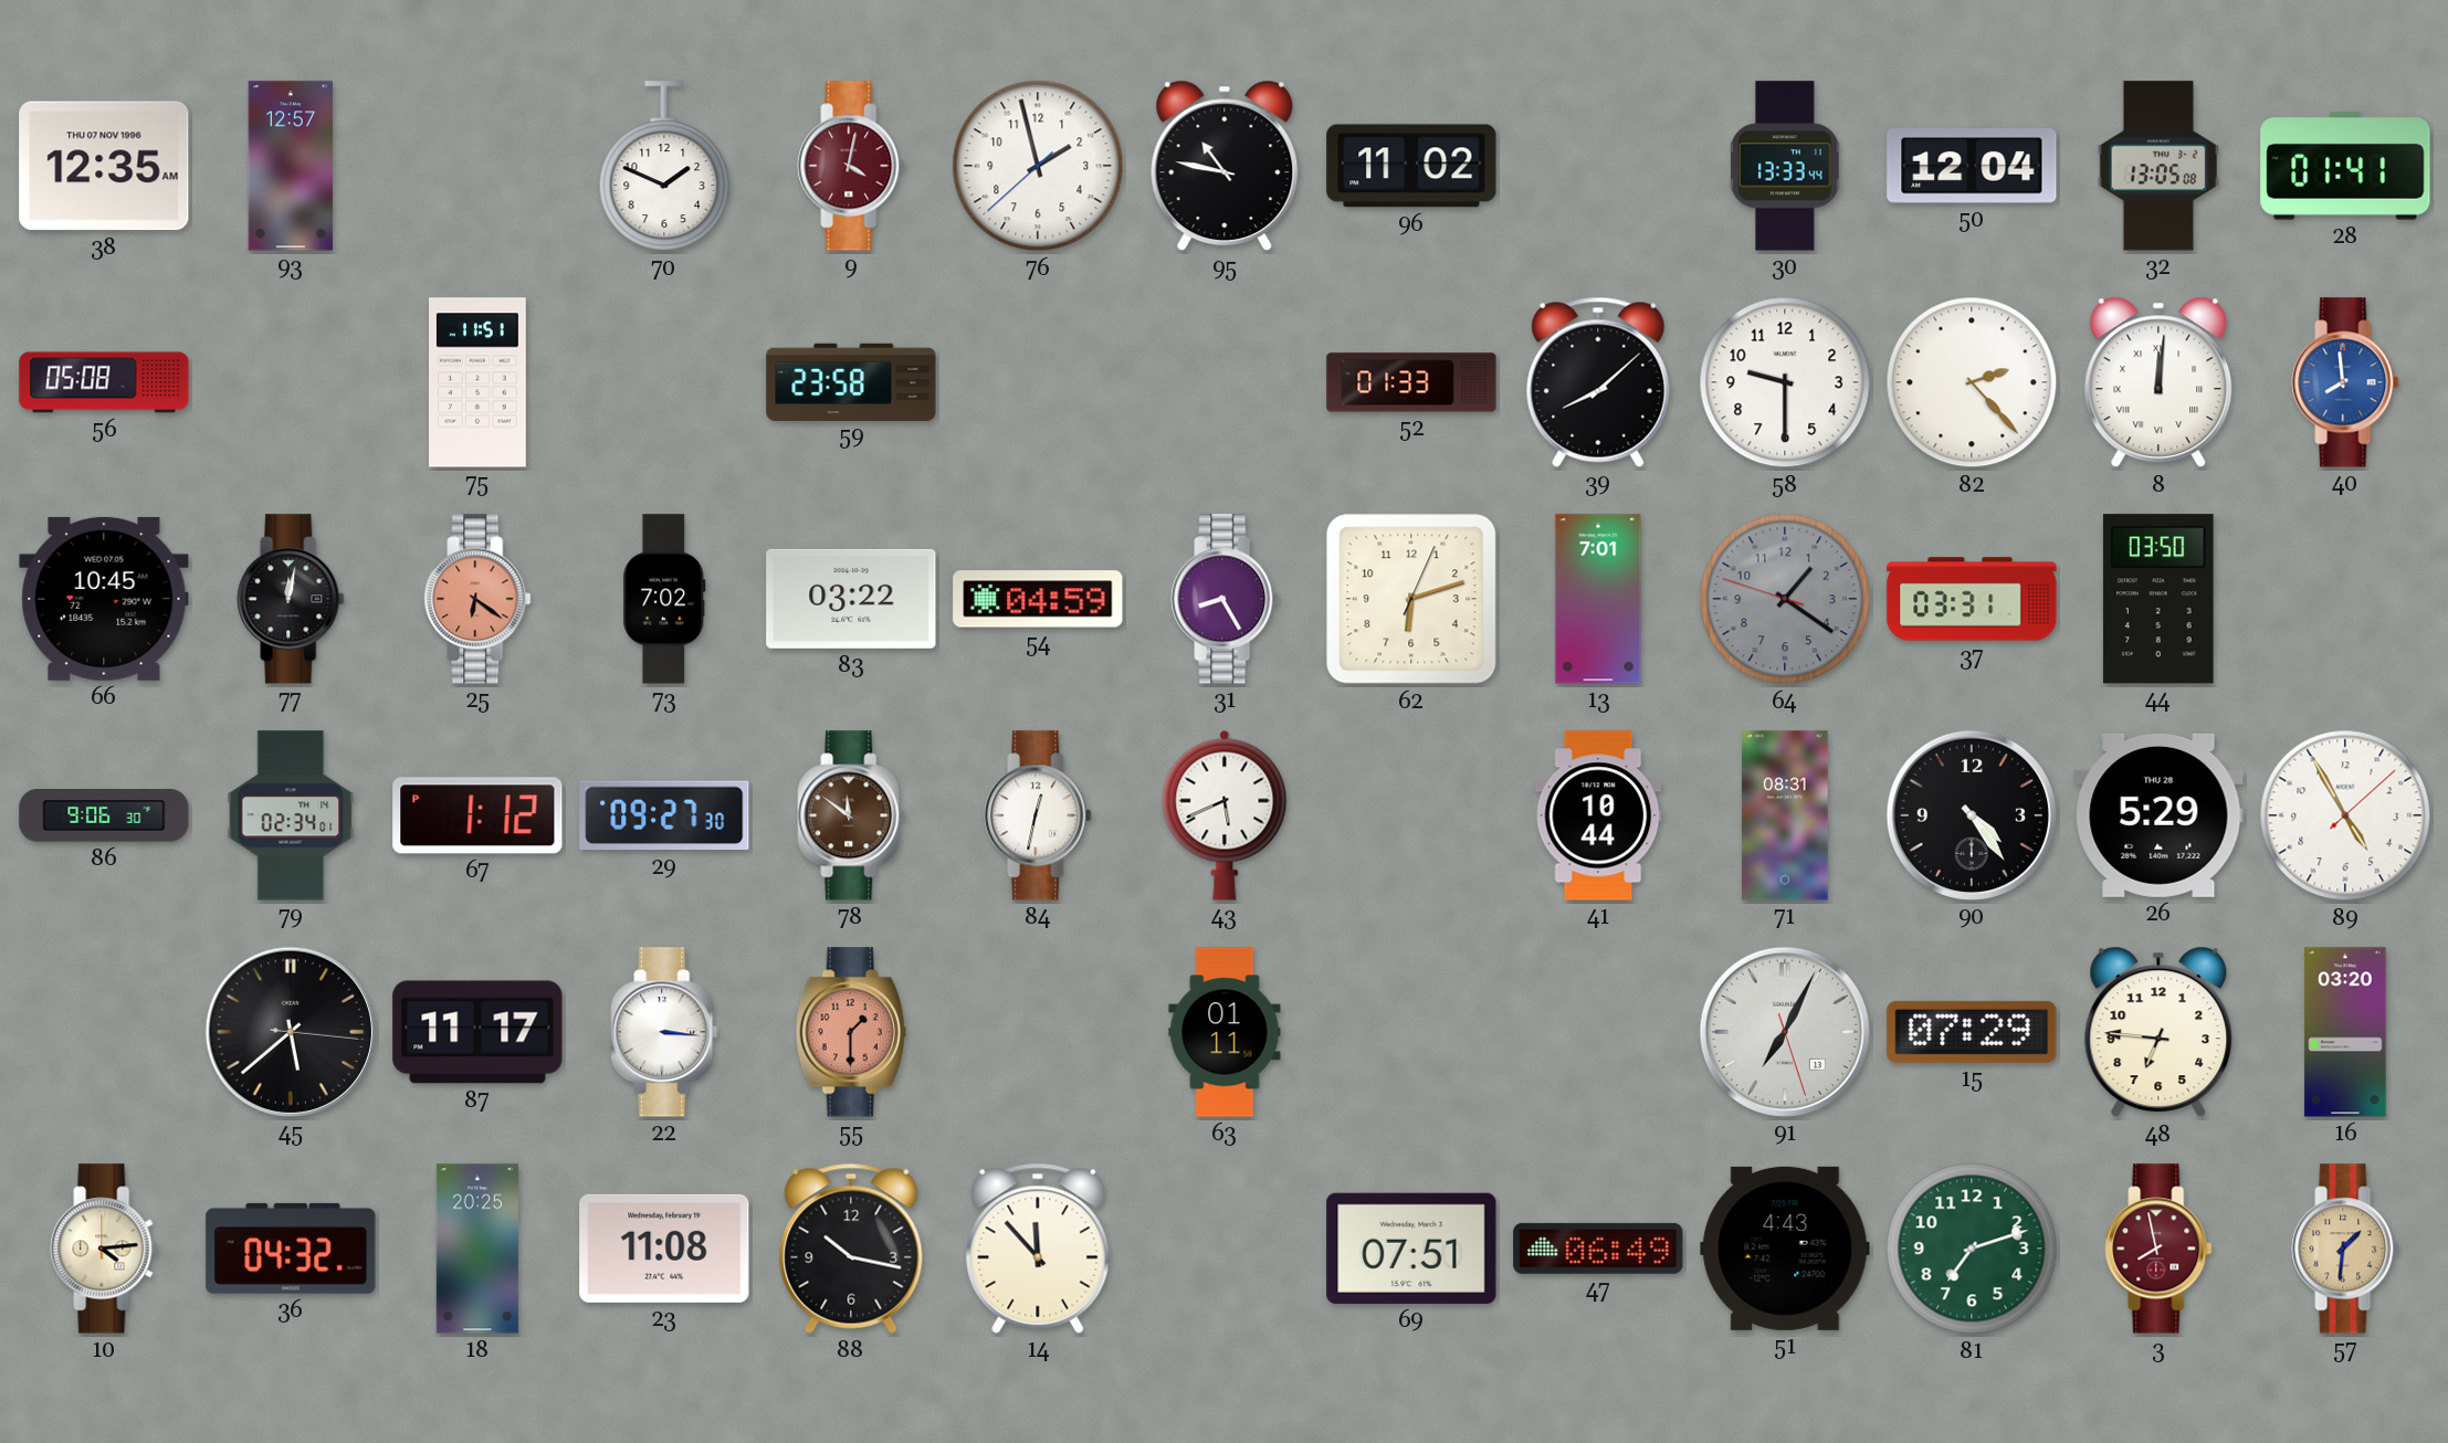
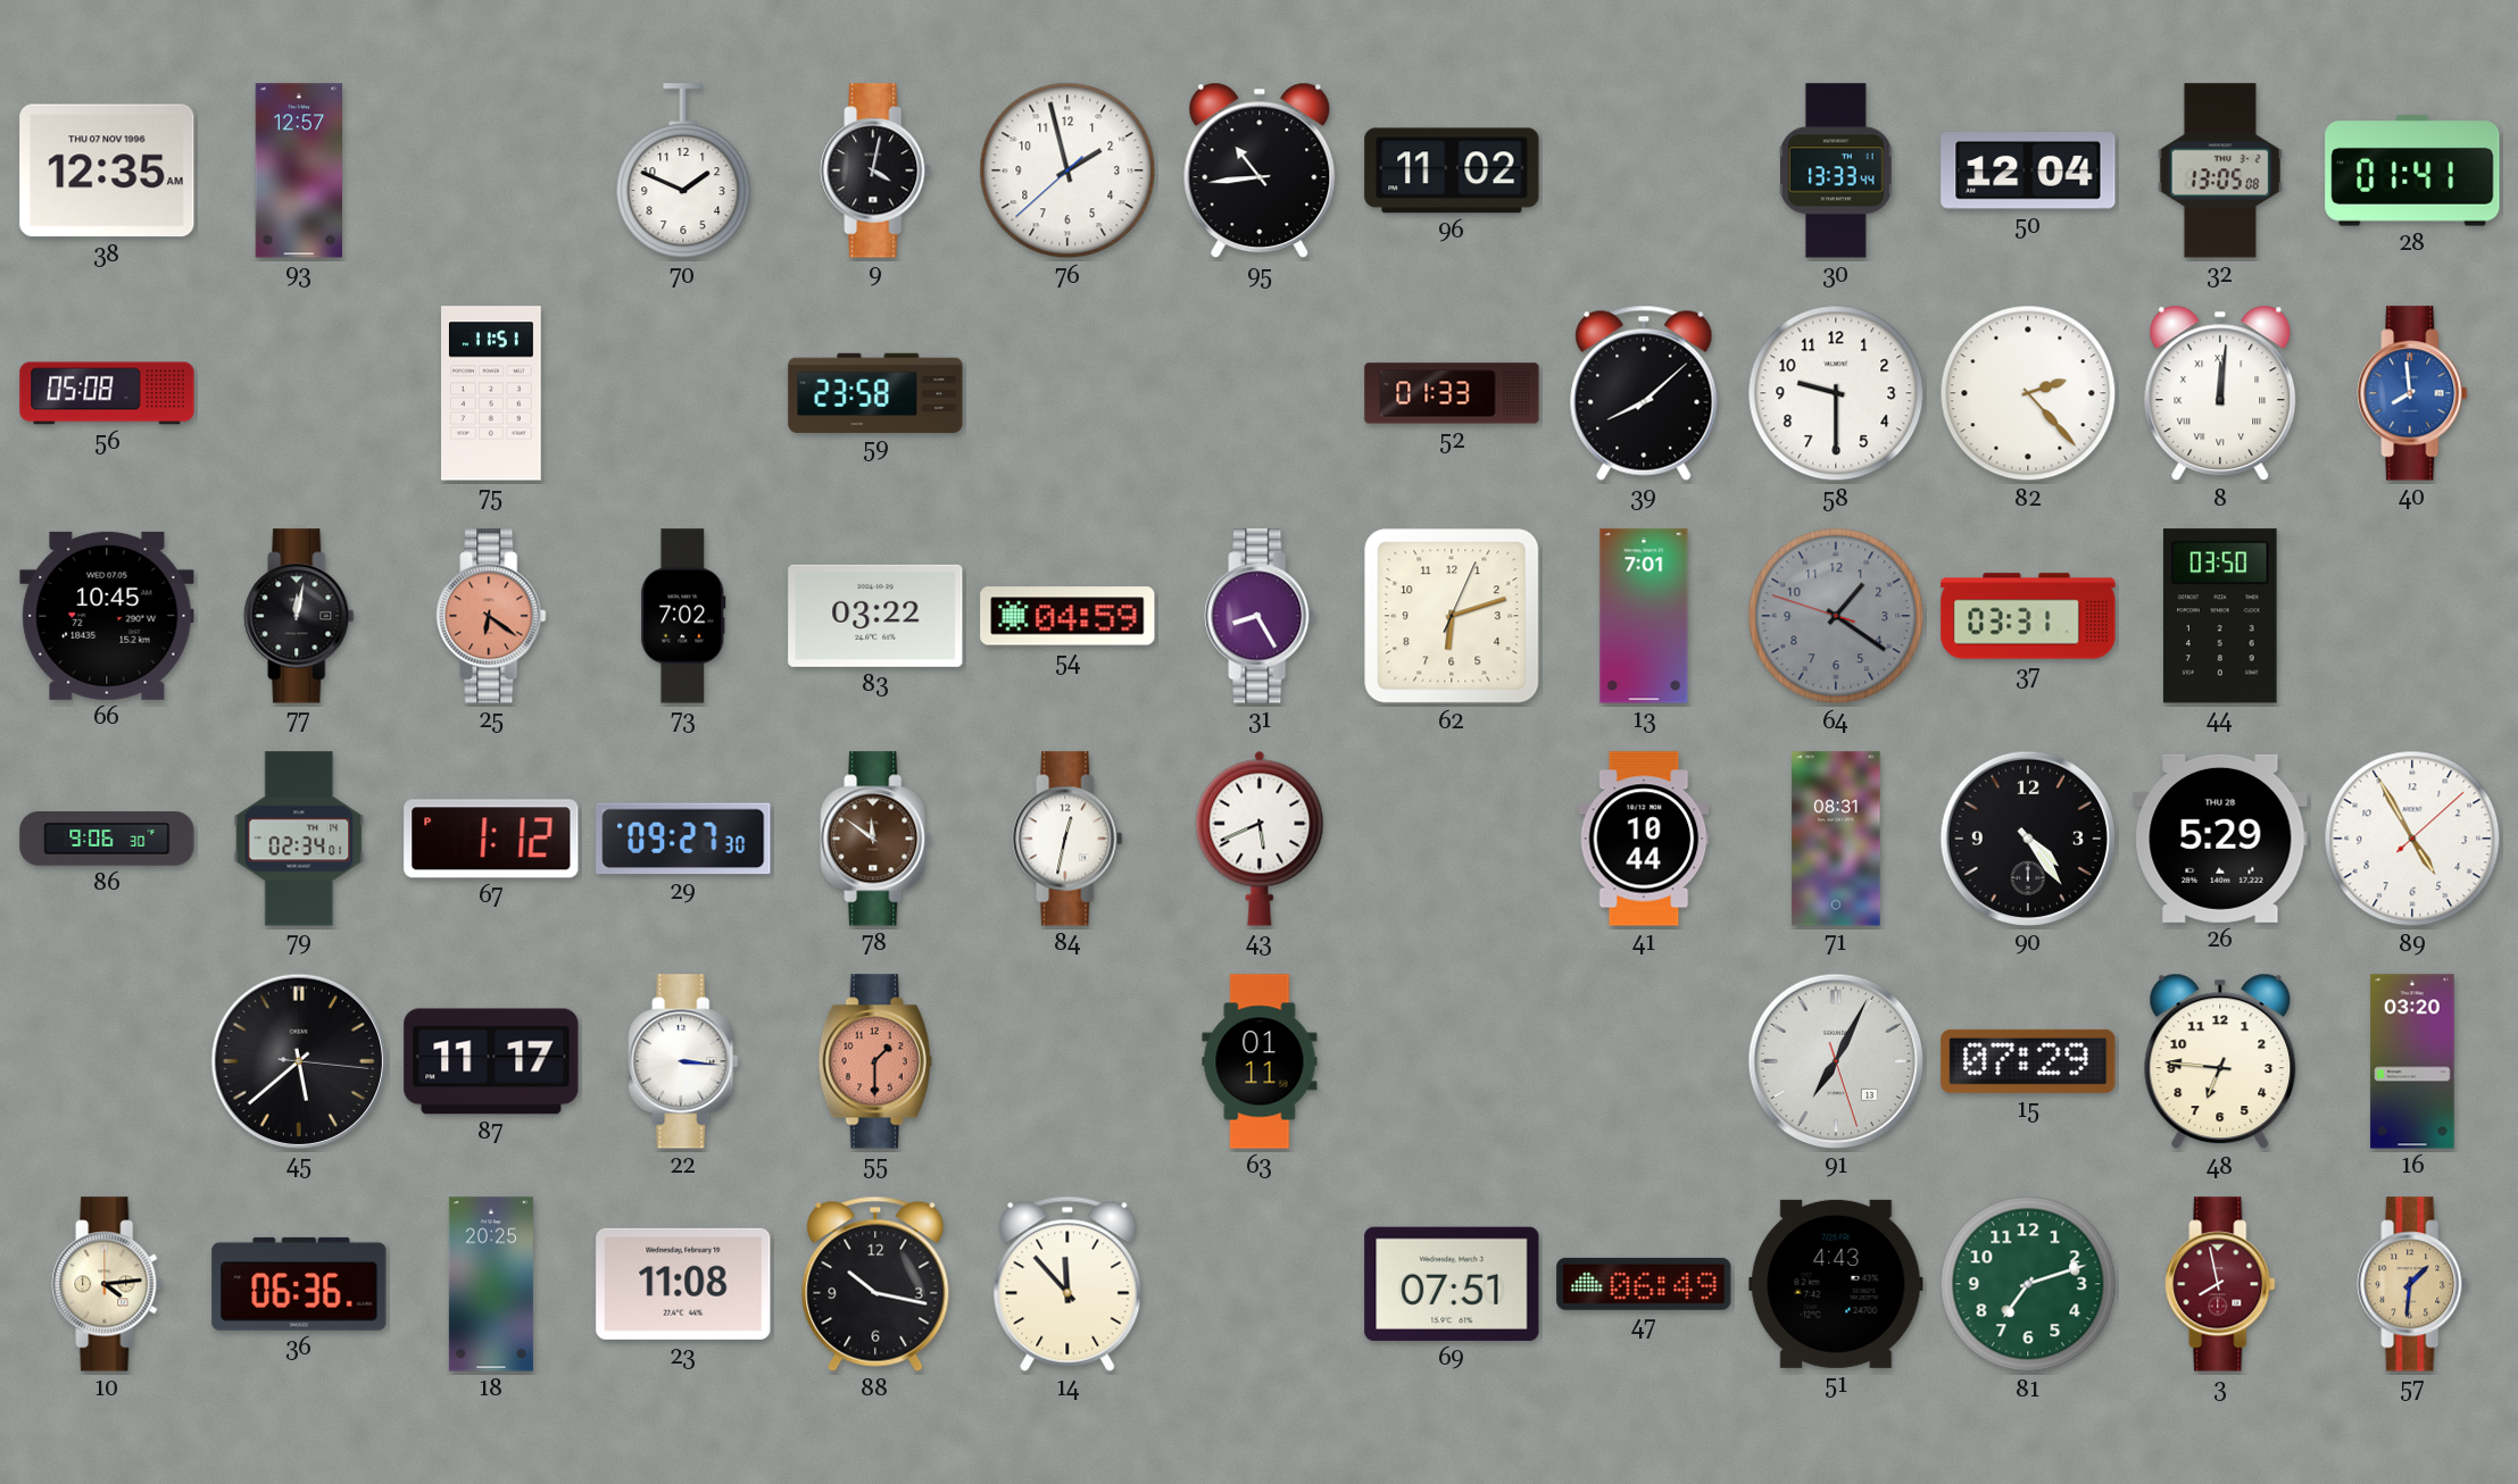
9 dial: burgundy -> black
95: 10:47 -> 10:44
36: 04:32 -> 06:36
